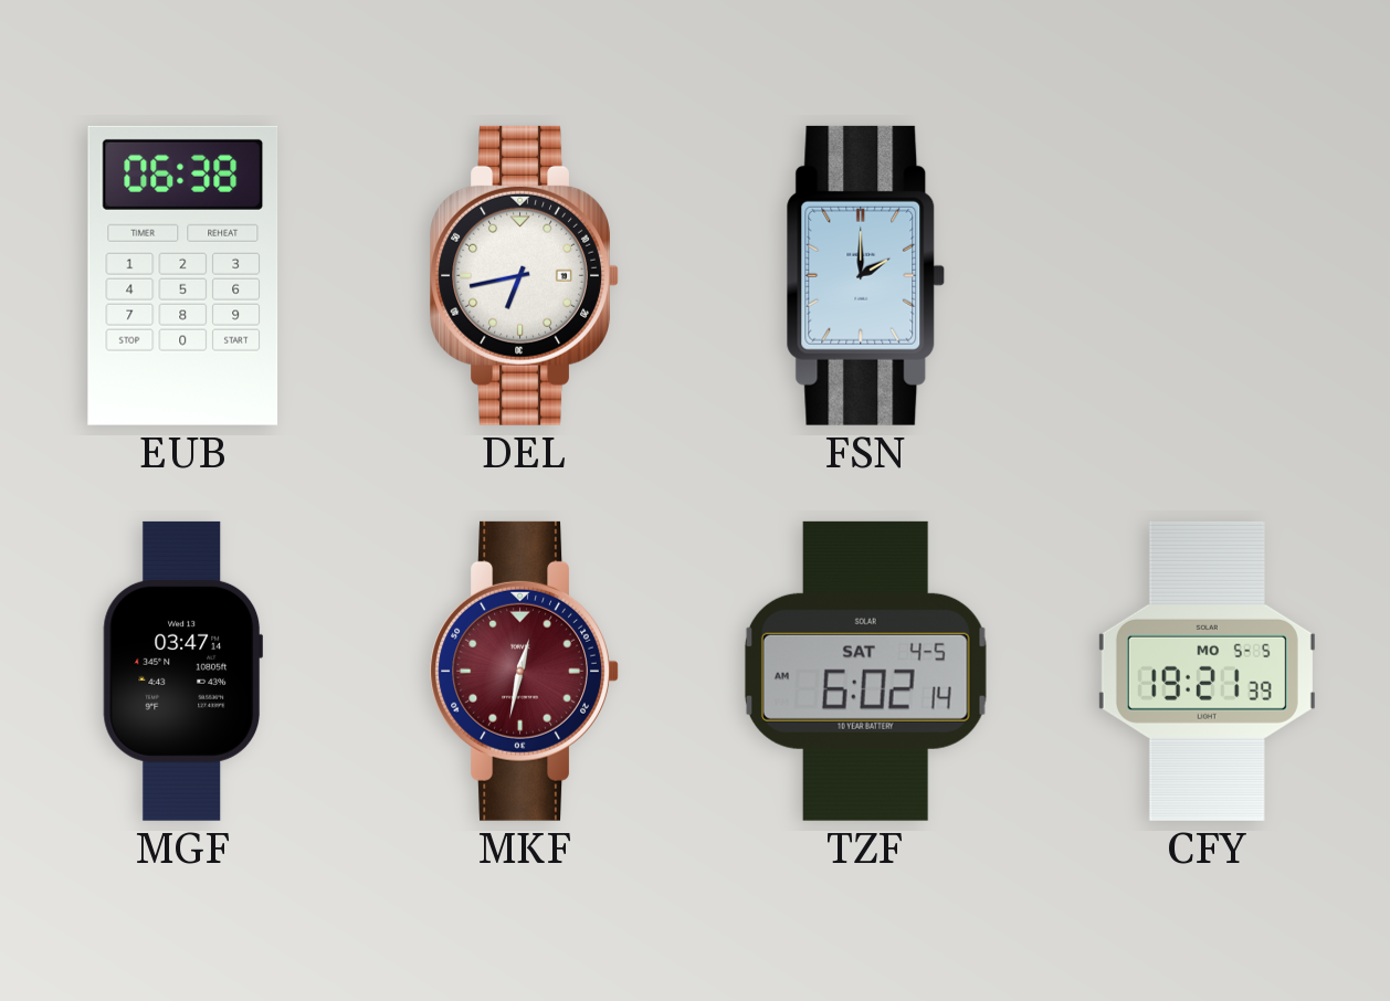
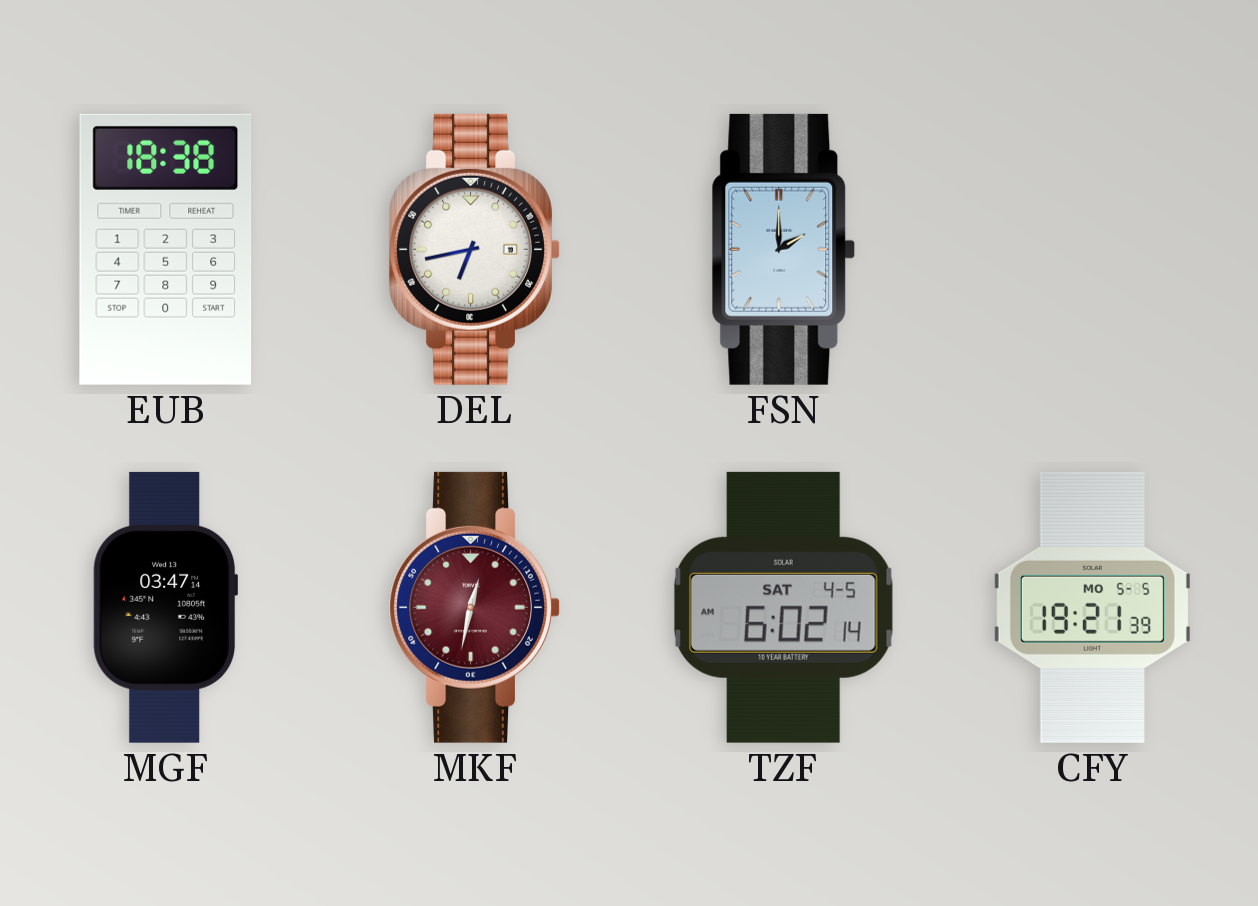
EUB: 06:38 -> 18:38
